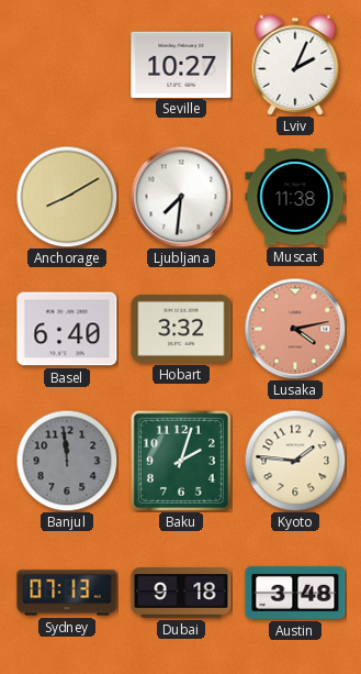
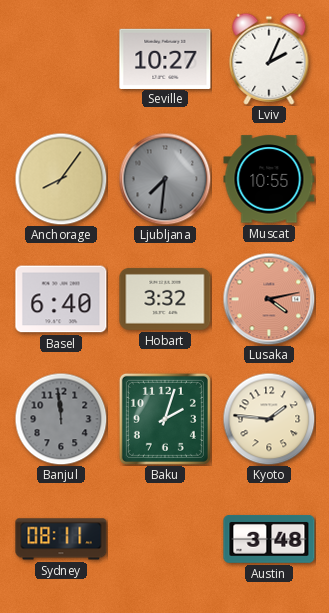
Anchorage: 8:10 -> 8:06
Ljubljana dial: white -> grey
Muscat: 11:38 -> 10:55
Sydney: 07:13 -> 08:11
Dubai: 9:18 -> none
